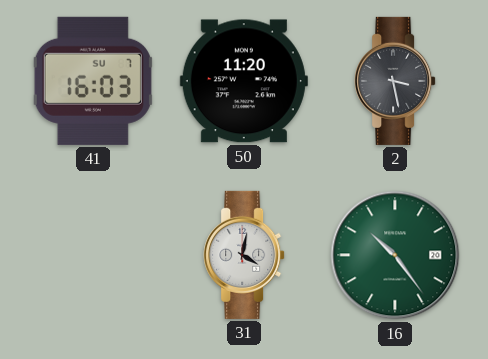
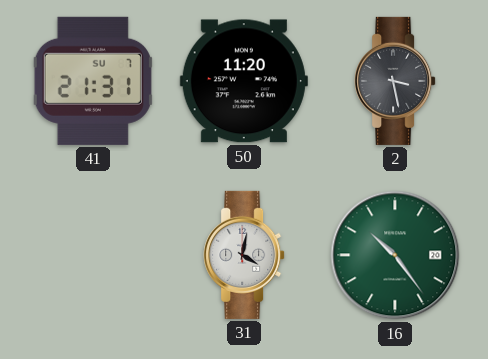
41: 16:03 -> 21:31
